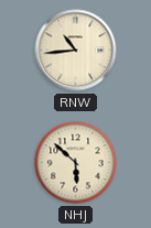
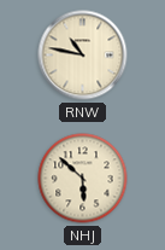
RNW: 10:44 -> 10:47
